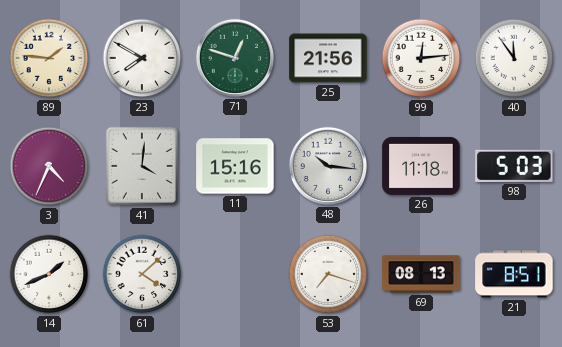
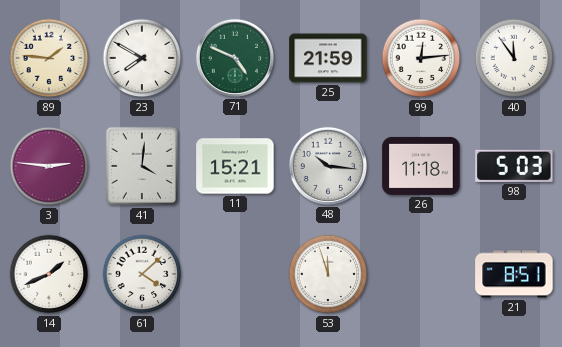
71: 12:48 -> 4:49
25: 21:56 -> 21:59
3: 4:34 -> 2:46
11: 15:16 -> 15:21
53: 7:18 -> 11:57
69: 08:13 -> none
